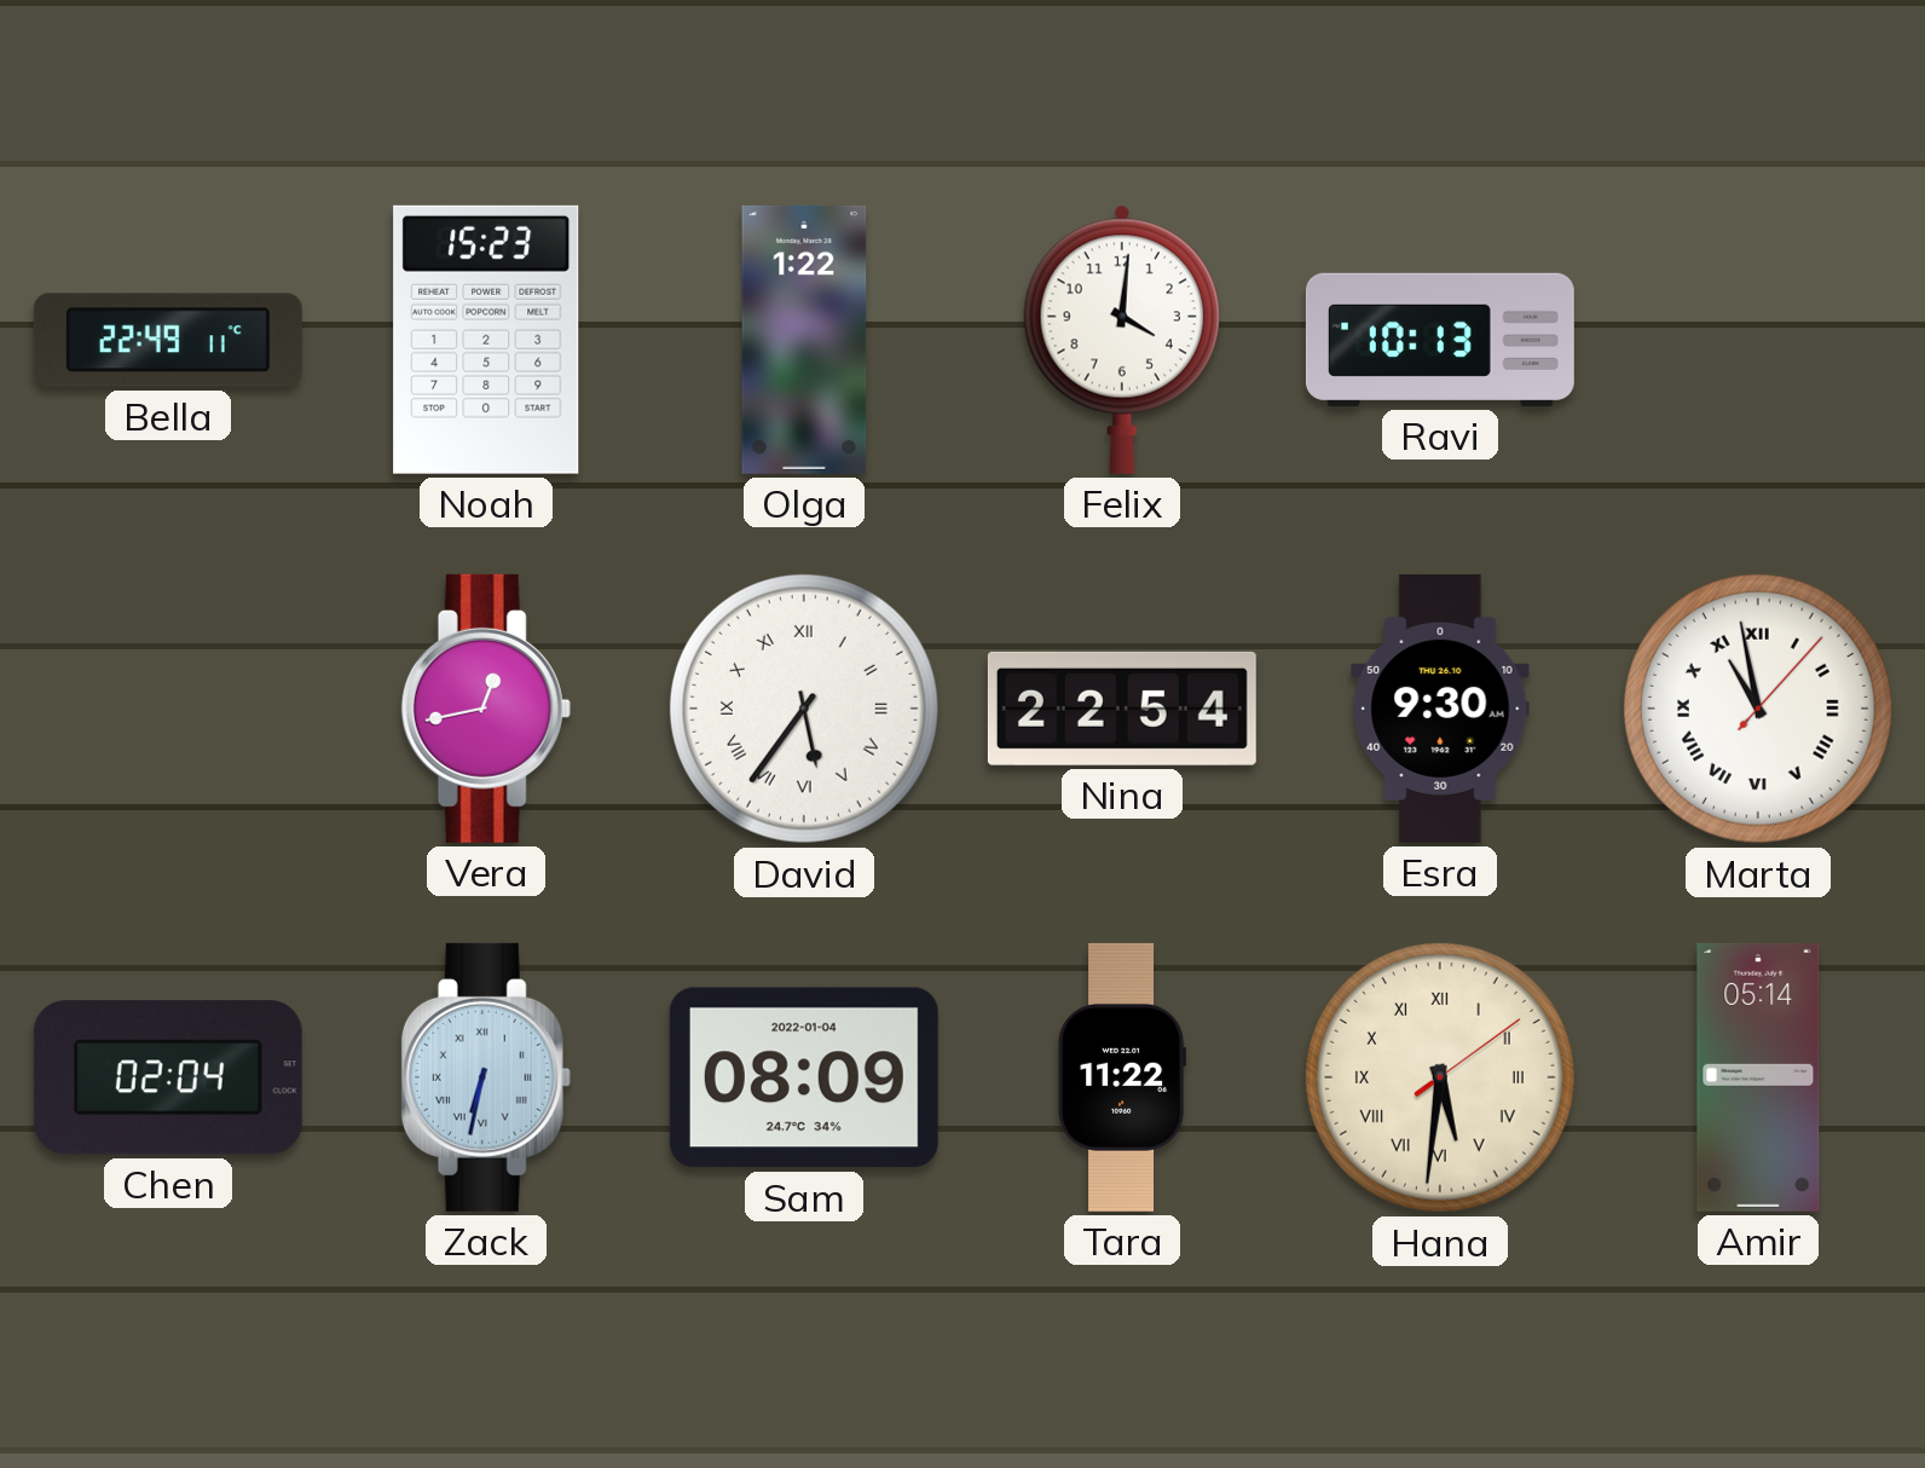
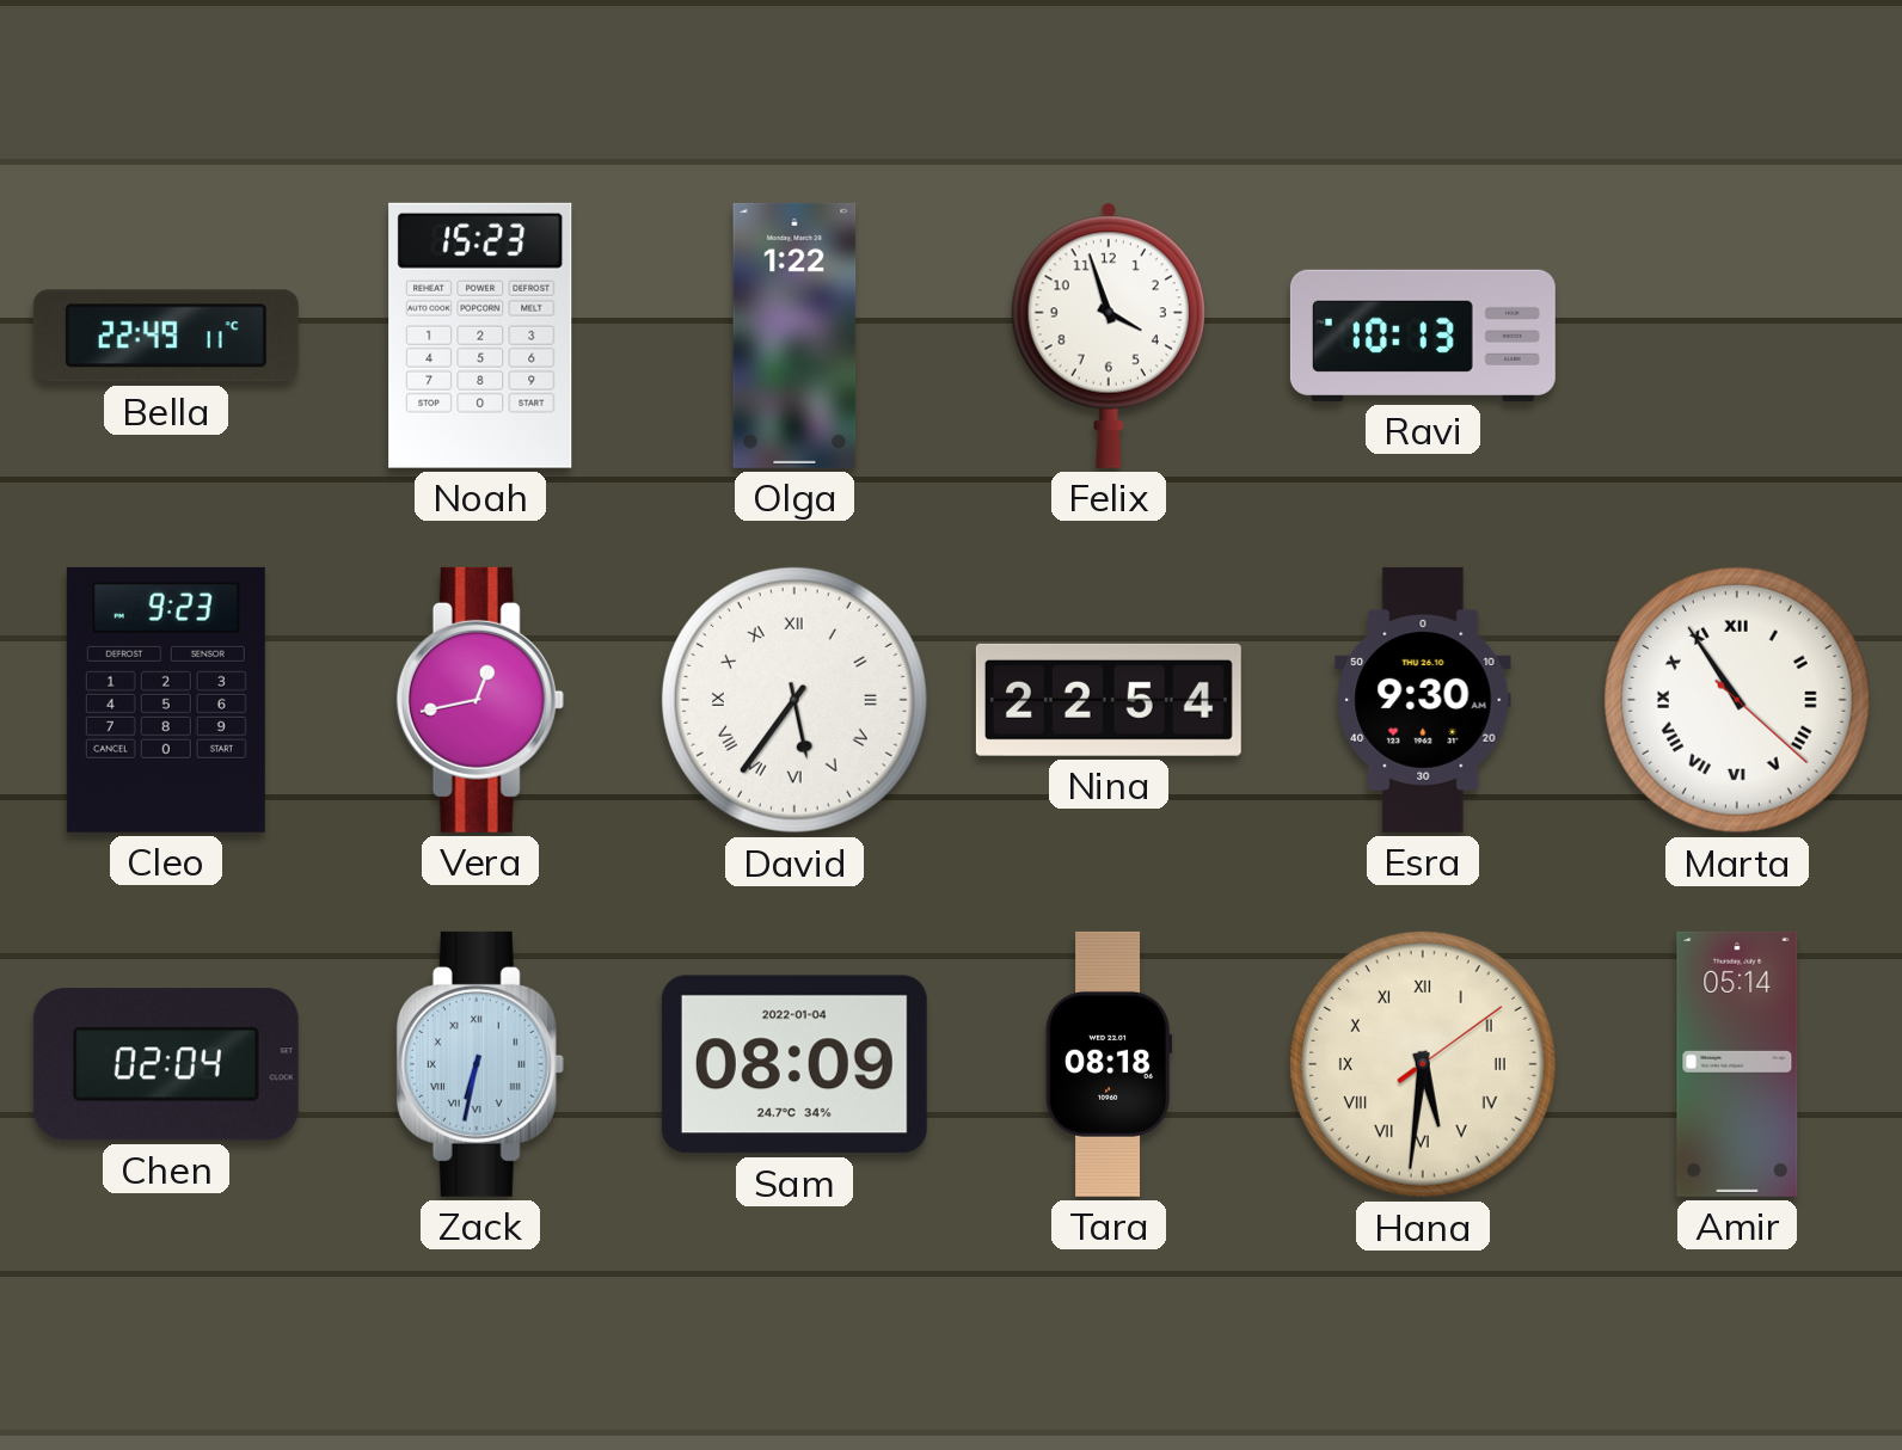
Felix: 4:01 -> 3:57
Cleo: none -> 9:23
Marta: 10:58 -> 10:54
Tara: 11:22 -> 08:18
